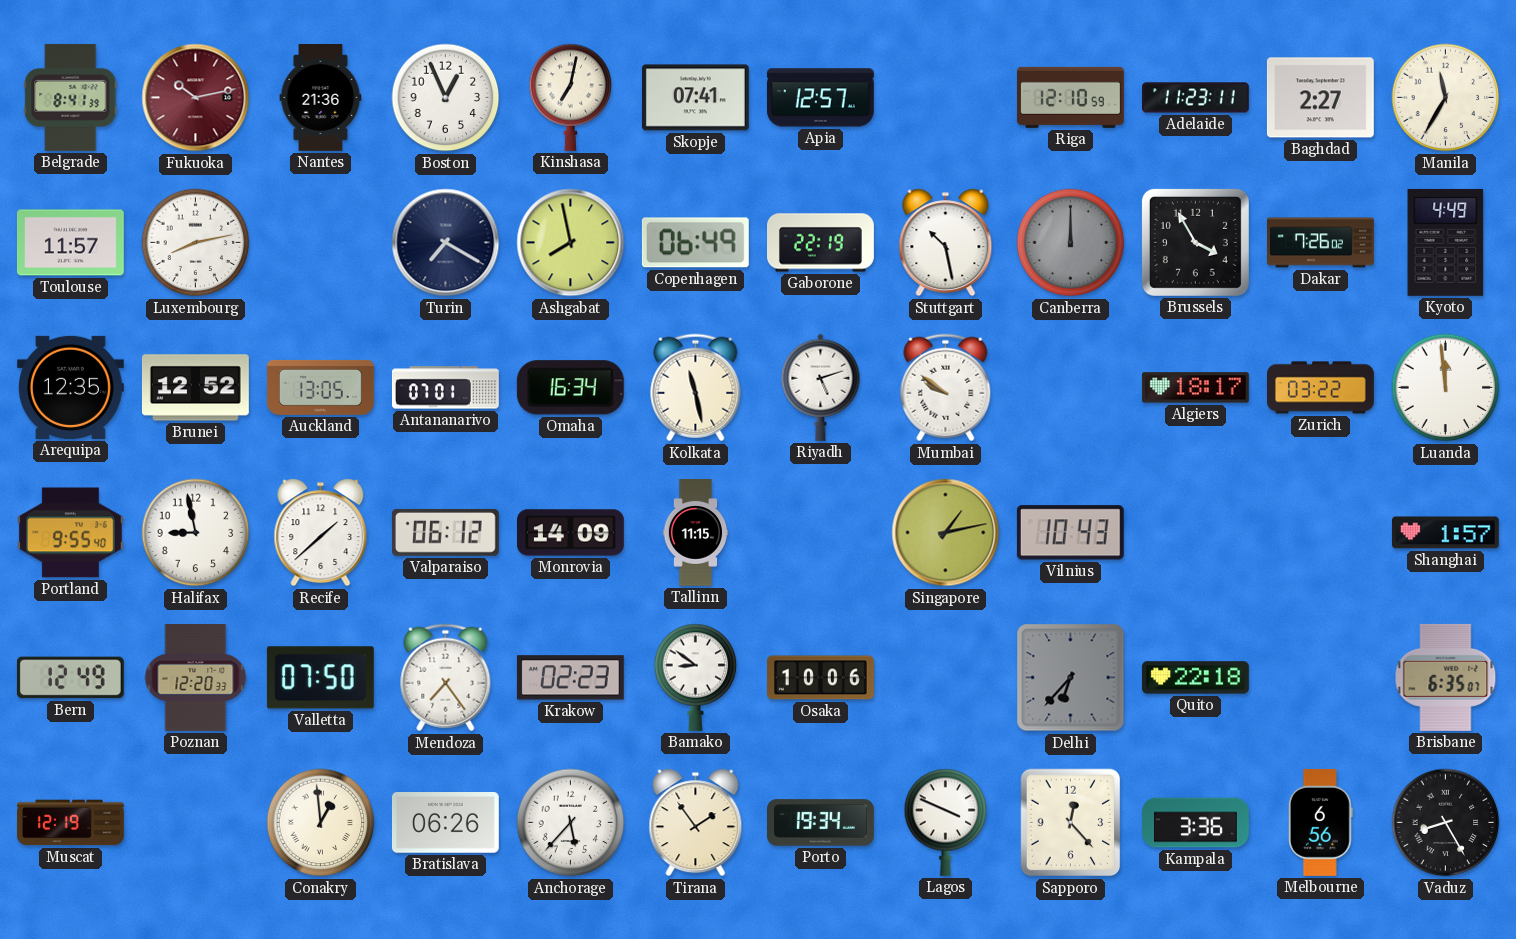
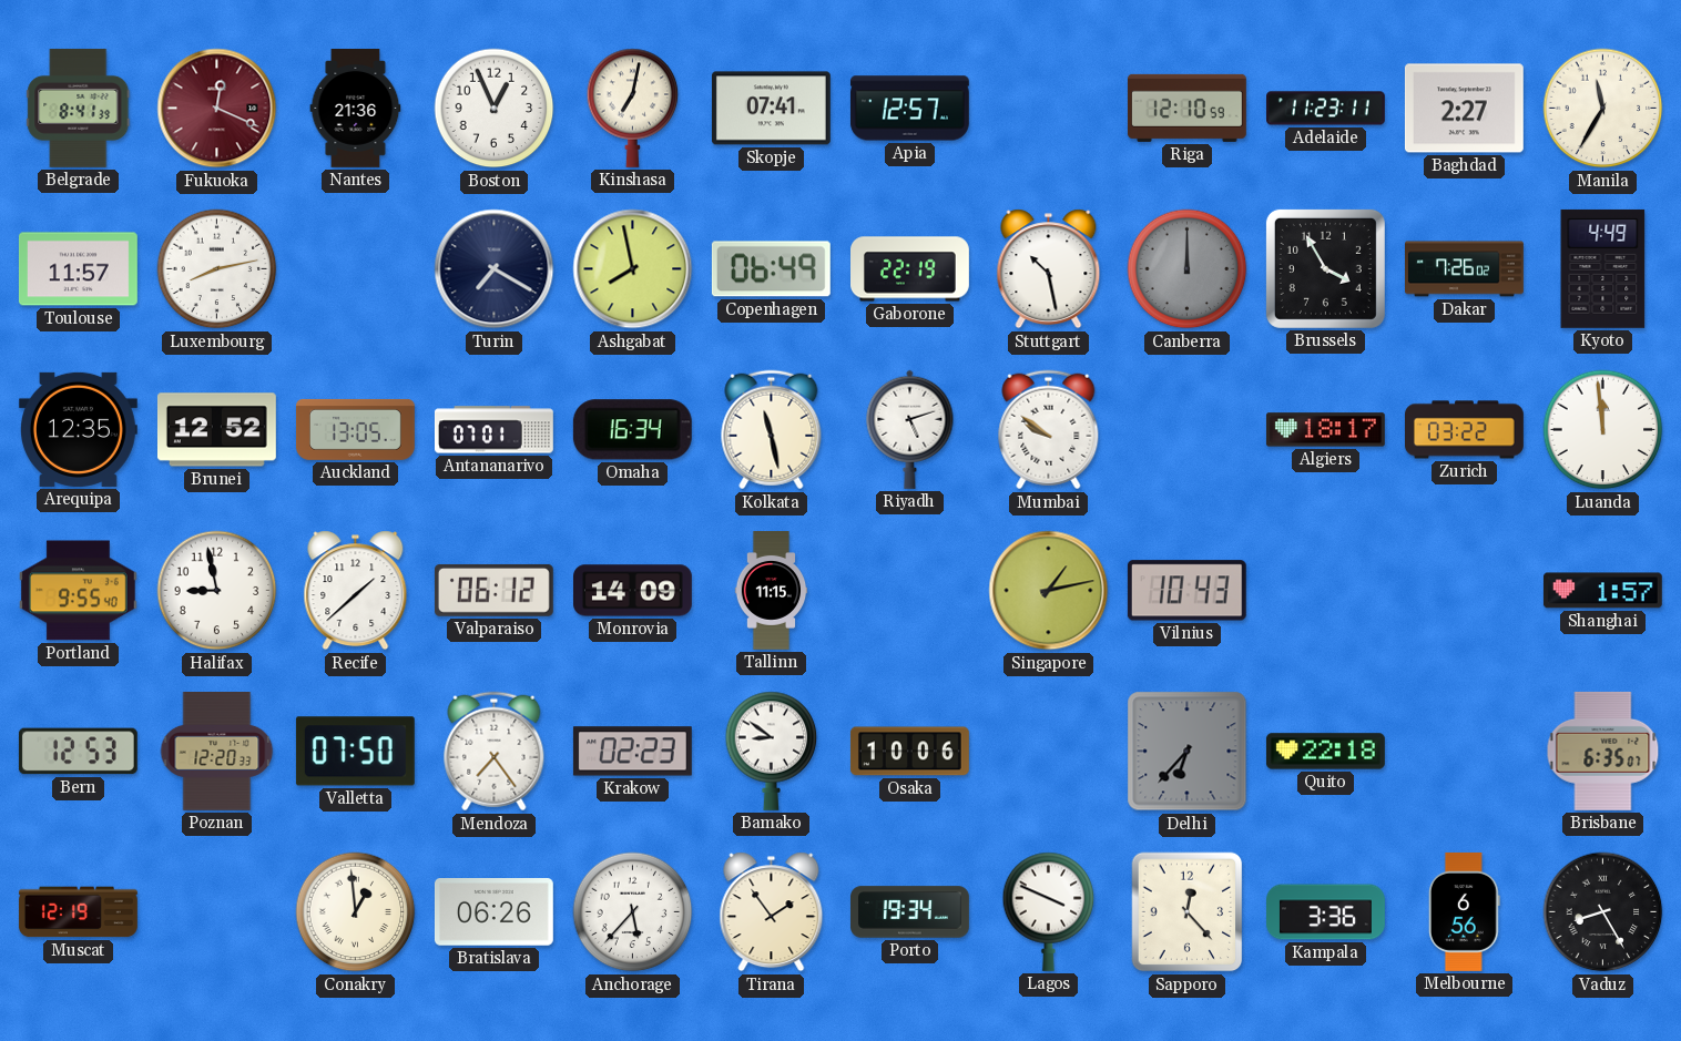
Fukuoka: 10:13 -> 12:19
Bern: 12:49 -> 12:53
